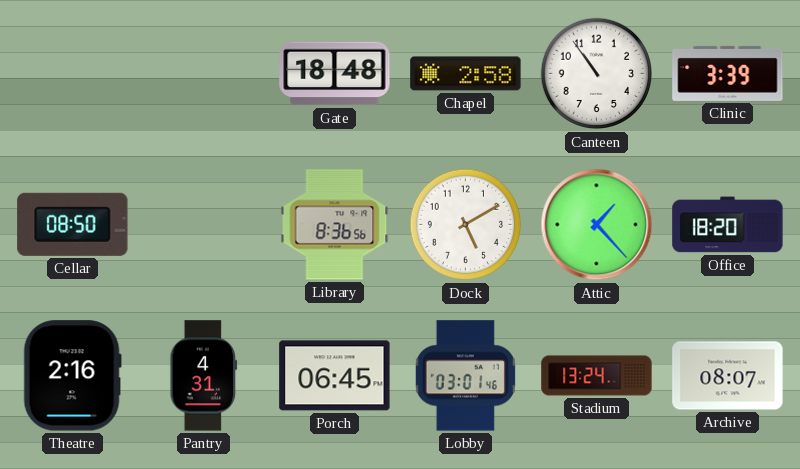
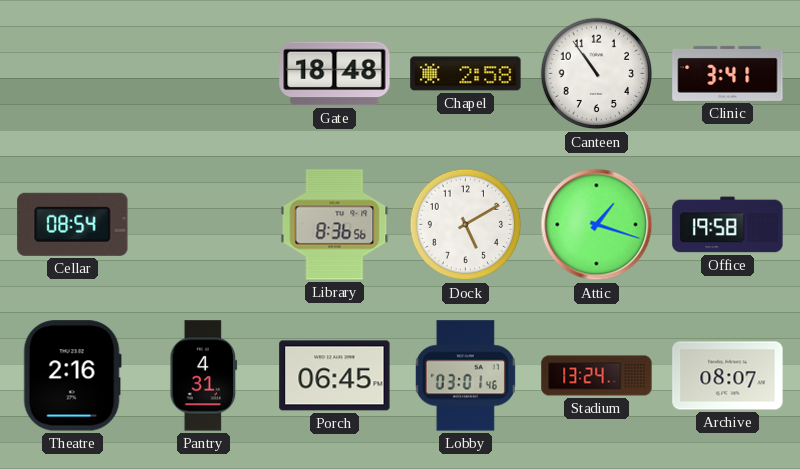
Clinic: 3:39 -> 3:41
Cellar: 08:50 -> 08:54
Attic: 1:23 -> 1:18
Office: 18:20 -> 19:58
